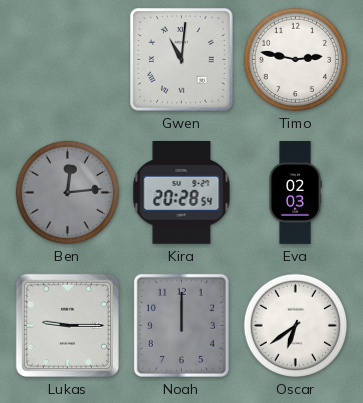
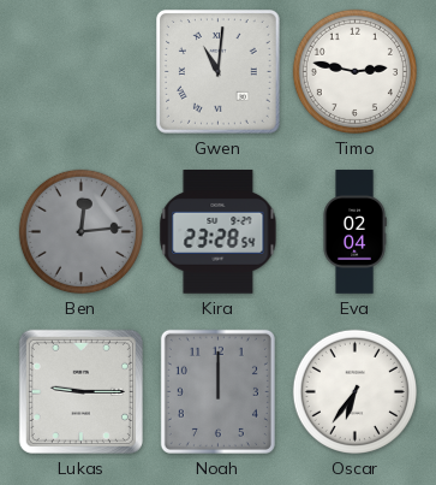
Kira: 20:28 -> 23:28
Eva: 02:03 -> 02:04
Oscar: 6:39 -> 6:36
